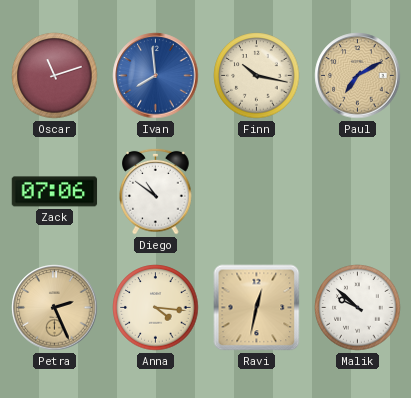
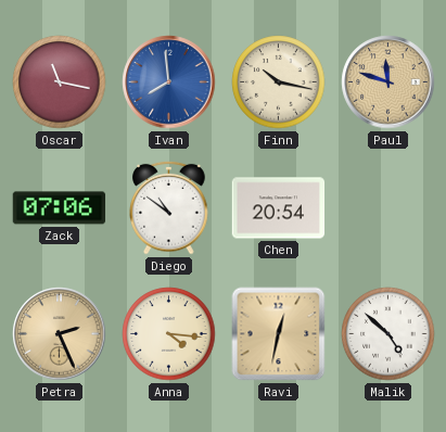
Oscar: 11:12 -> 11:17
Paul: 7:10 -> 11:48
Chen: none -> 20:54
Malik: 9:52 -> 4:52
